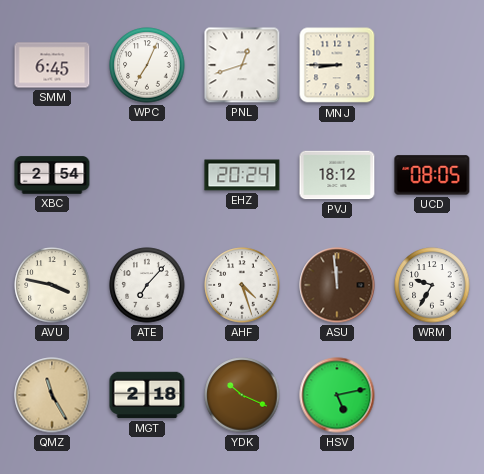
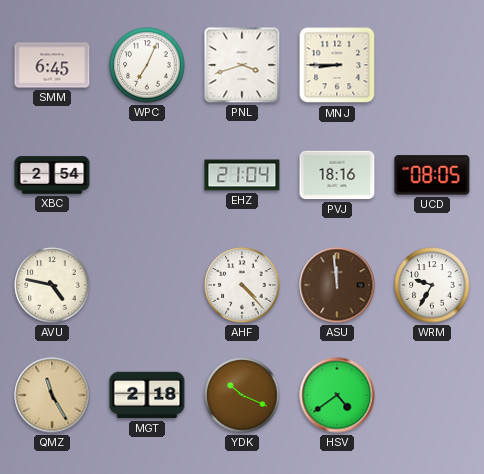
PNL: 12:42 -> 3:42
EHZ: 20:24 -> 21:04
PVJ: 18:12 -> 18:16
AVU: 3:47 -> 4:47
ATE: 7:07 -> none
AHF: 4:27 -> 4:23
HSV: 5:13 -> 4:39
